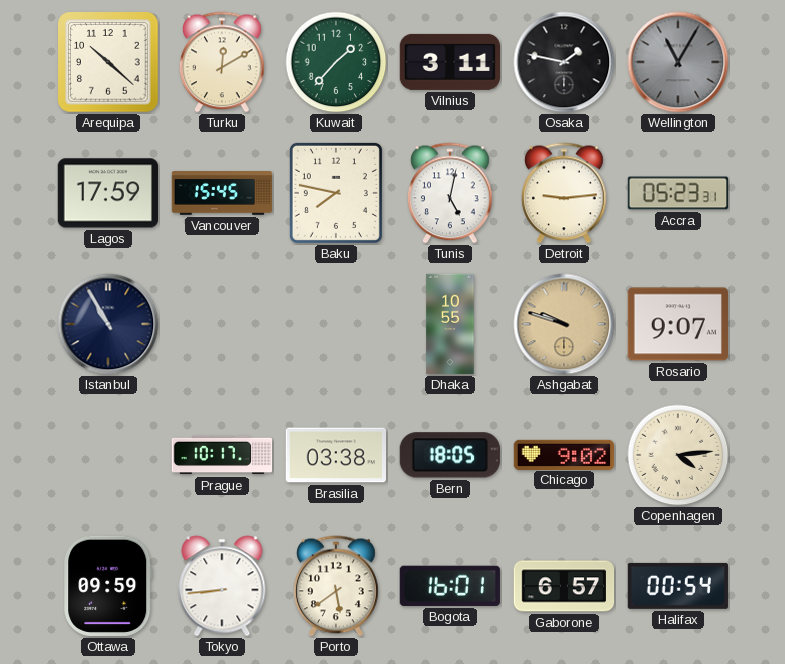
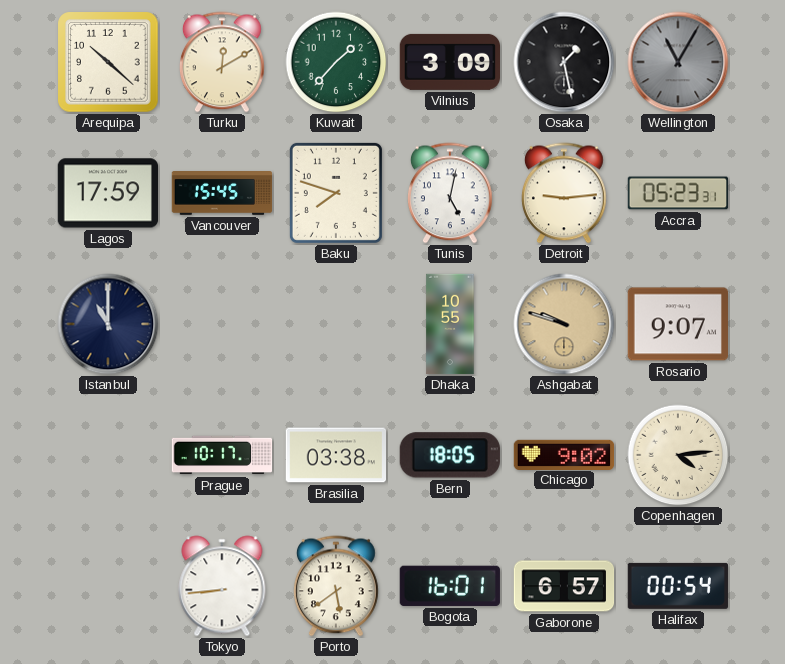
Vilnius: 3:11 -> 3:09
Osaka: 1:47 -> 1:28
Baku: 7:47 -> 7:48
Istanbul: 10:55 -> 11:00
Ottawa: 09:59 -> none
